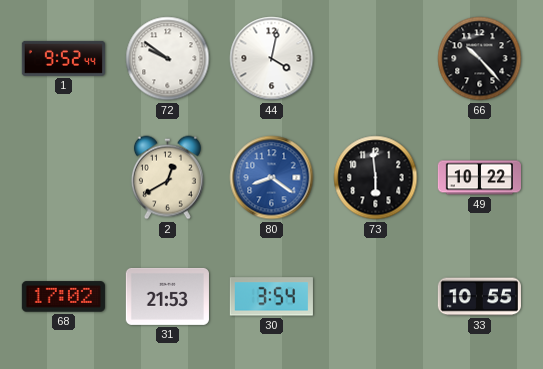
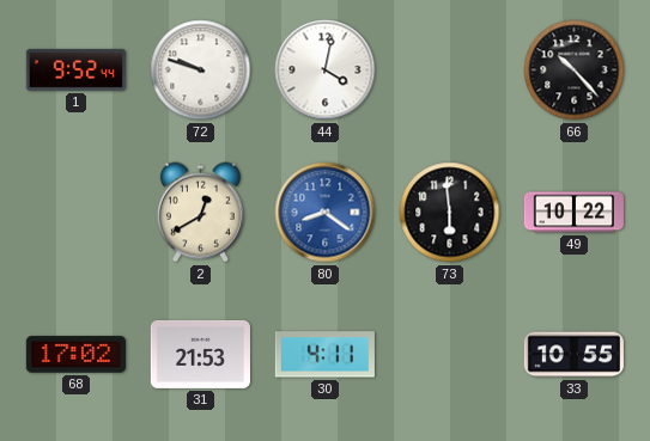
72: 9:51 -> 9:48
30: 3:54 -> 4:11
